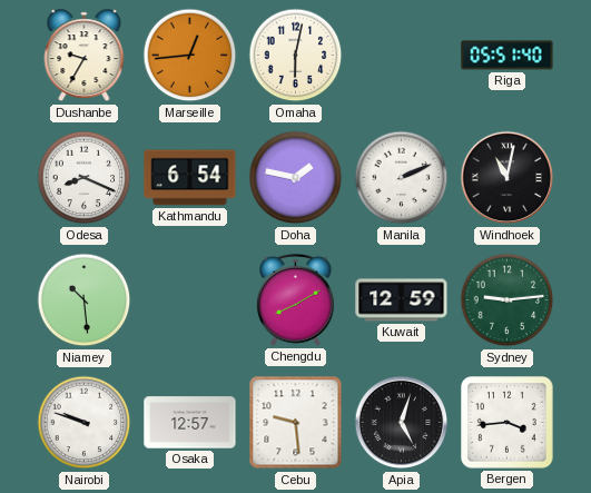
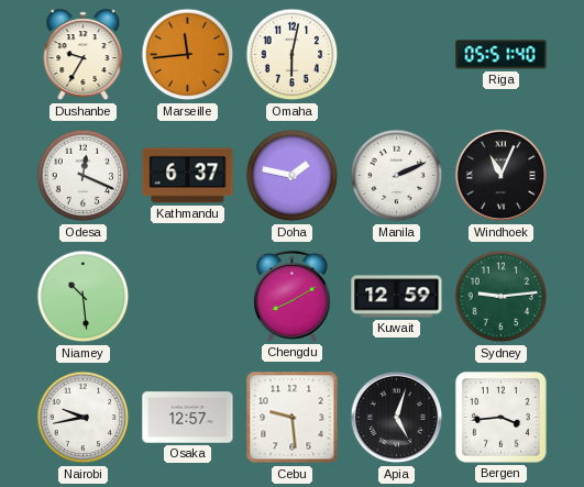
Marseille: 12:44 -> 11:44
Odesa: 8:19 -> 12:19
Kathmandu: 6:54 -> 6:37
Windhoek: 11:02 -> 11:04
Nairobi: 9:48 -> 9:43
